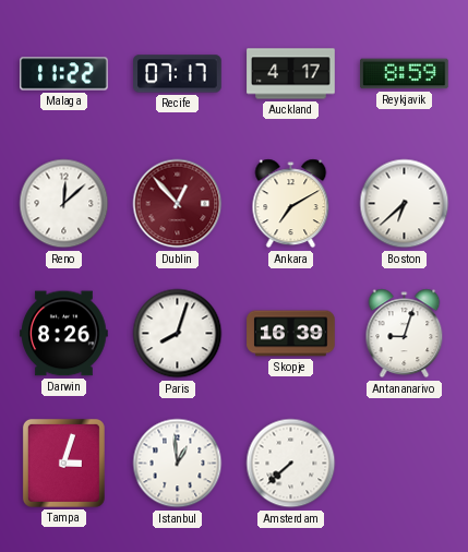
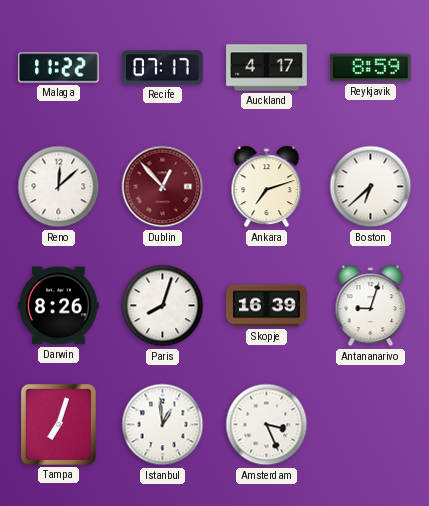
Ankara: 7:10 -> 7:12
Tampa: 3:03 -> 7:03
Amsterdam: 7:38 -> 3:26
